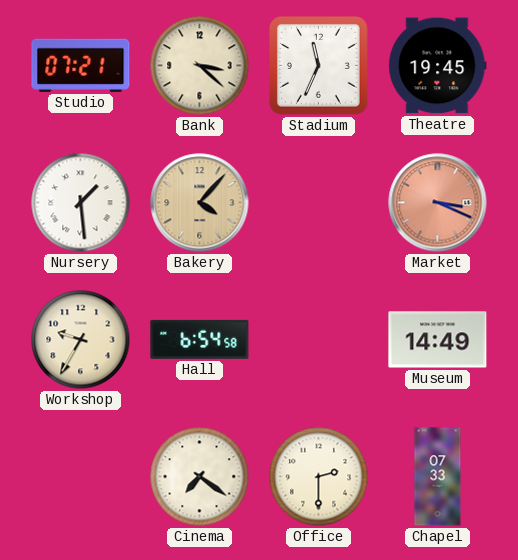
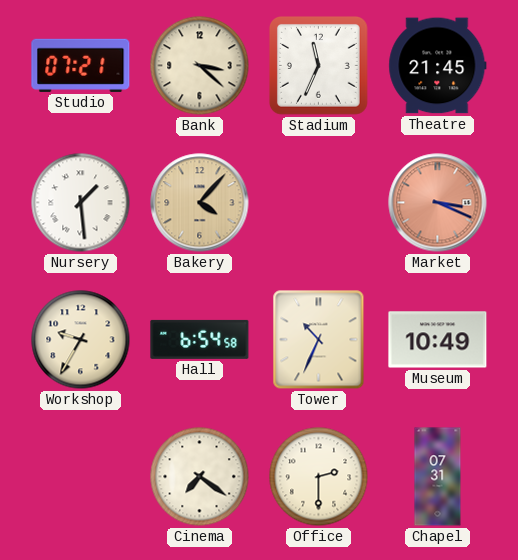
Theatre: 19:45 -> 21:45
Tower: none -> 10:34
Museum: 14:49 -> 10:49
Chapel: 07:33 -> 07:31
